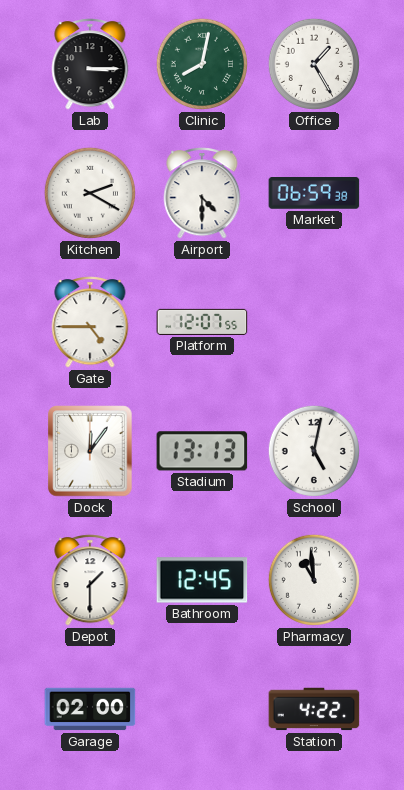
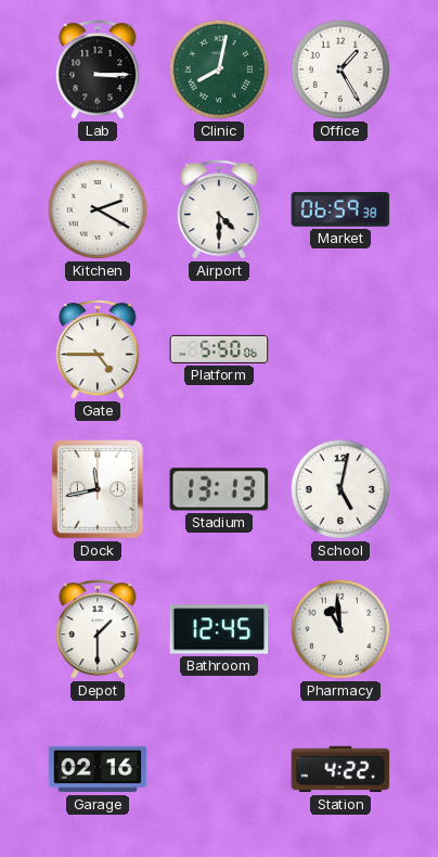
Platform: 12:07 -> 5:50
Dock: 12:06 -> 11:43
Garage: 02:00 -> 02:16
